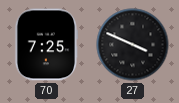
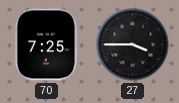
27: 3:49 -> 3:45
